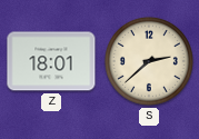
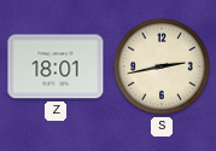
S: 2:38 -> 2:43
